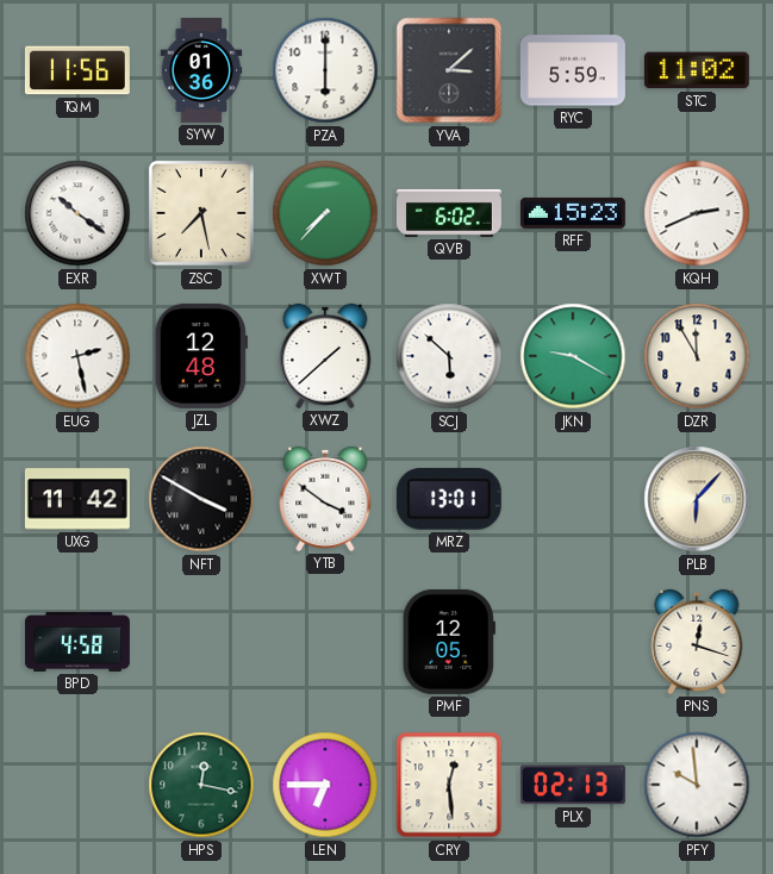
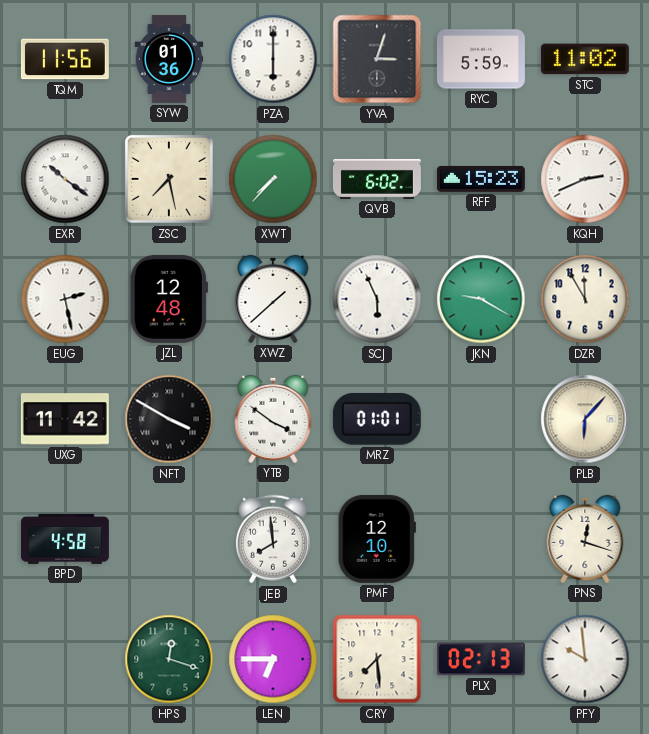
YVA: 3:08 -> 3:03
SCJ: 5:52 -> 5:56
MRZ: 13:01 -> 01:01
JEB: none -> 7:59
PMF: 12:05 -> 12:10
HPS: 12:17 -> 12:18
CRY: 12:29 -> 7:29
